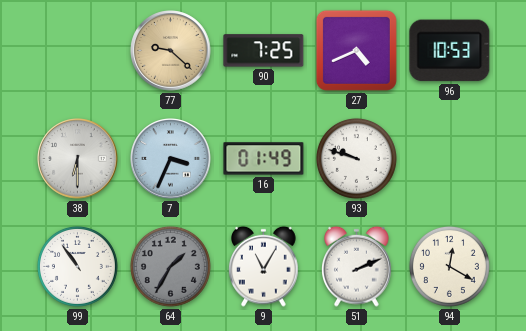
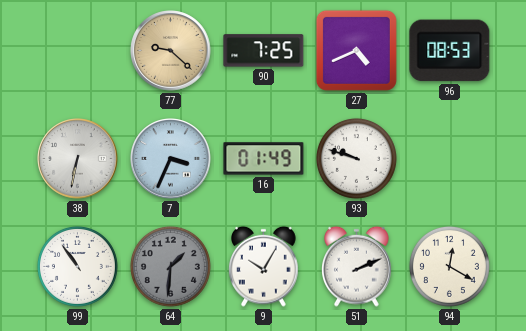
96: 10:53 -> 08:53
38: 6:30 -> 6:32
64: 1:35 -> 1:31
9: 11:05 -> 10:05
